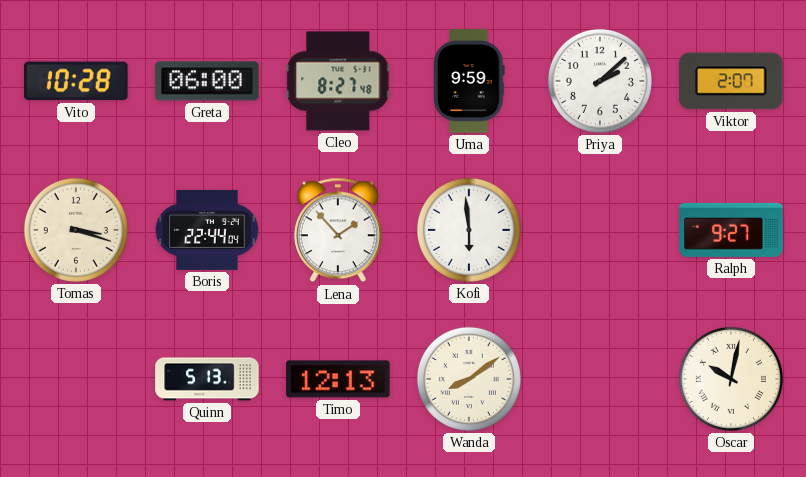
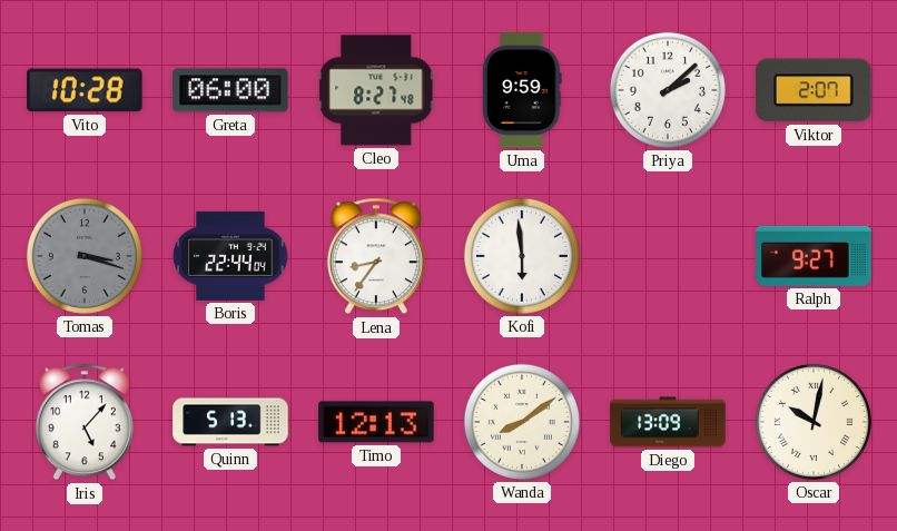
Tomas dial: cream -> grey
Lena: 1:53 -> 8:36
Iris: none -> 5:07
Diego: none -> 13:09
